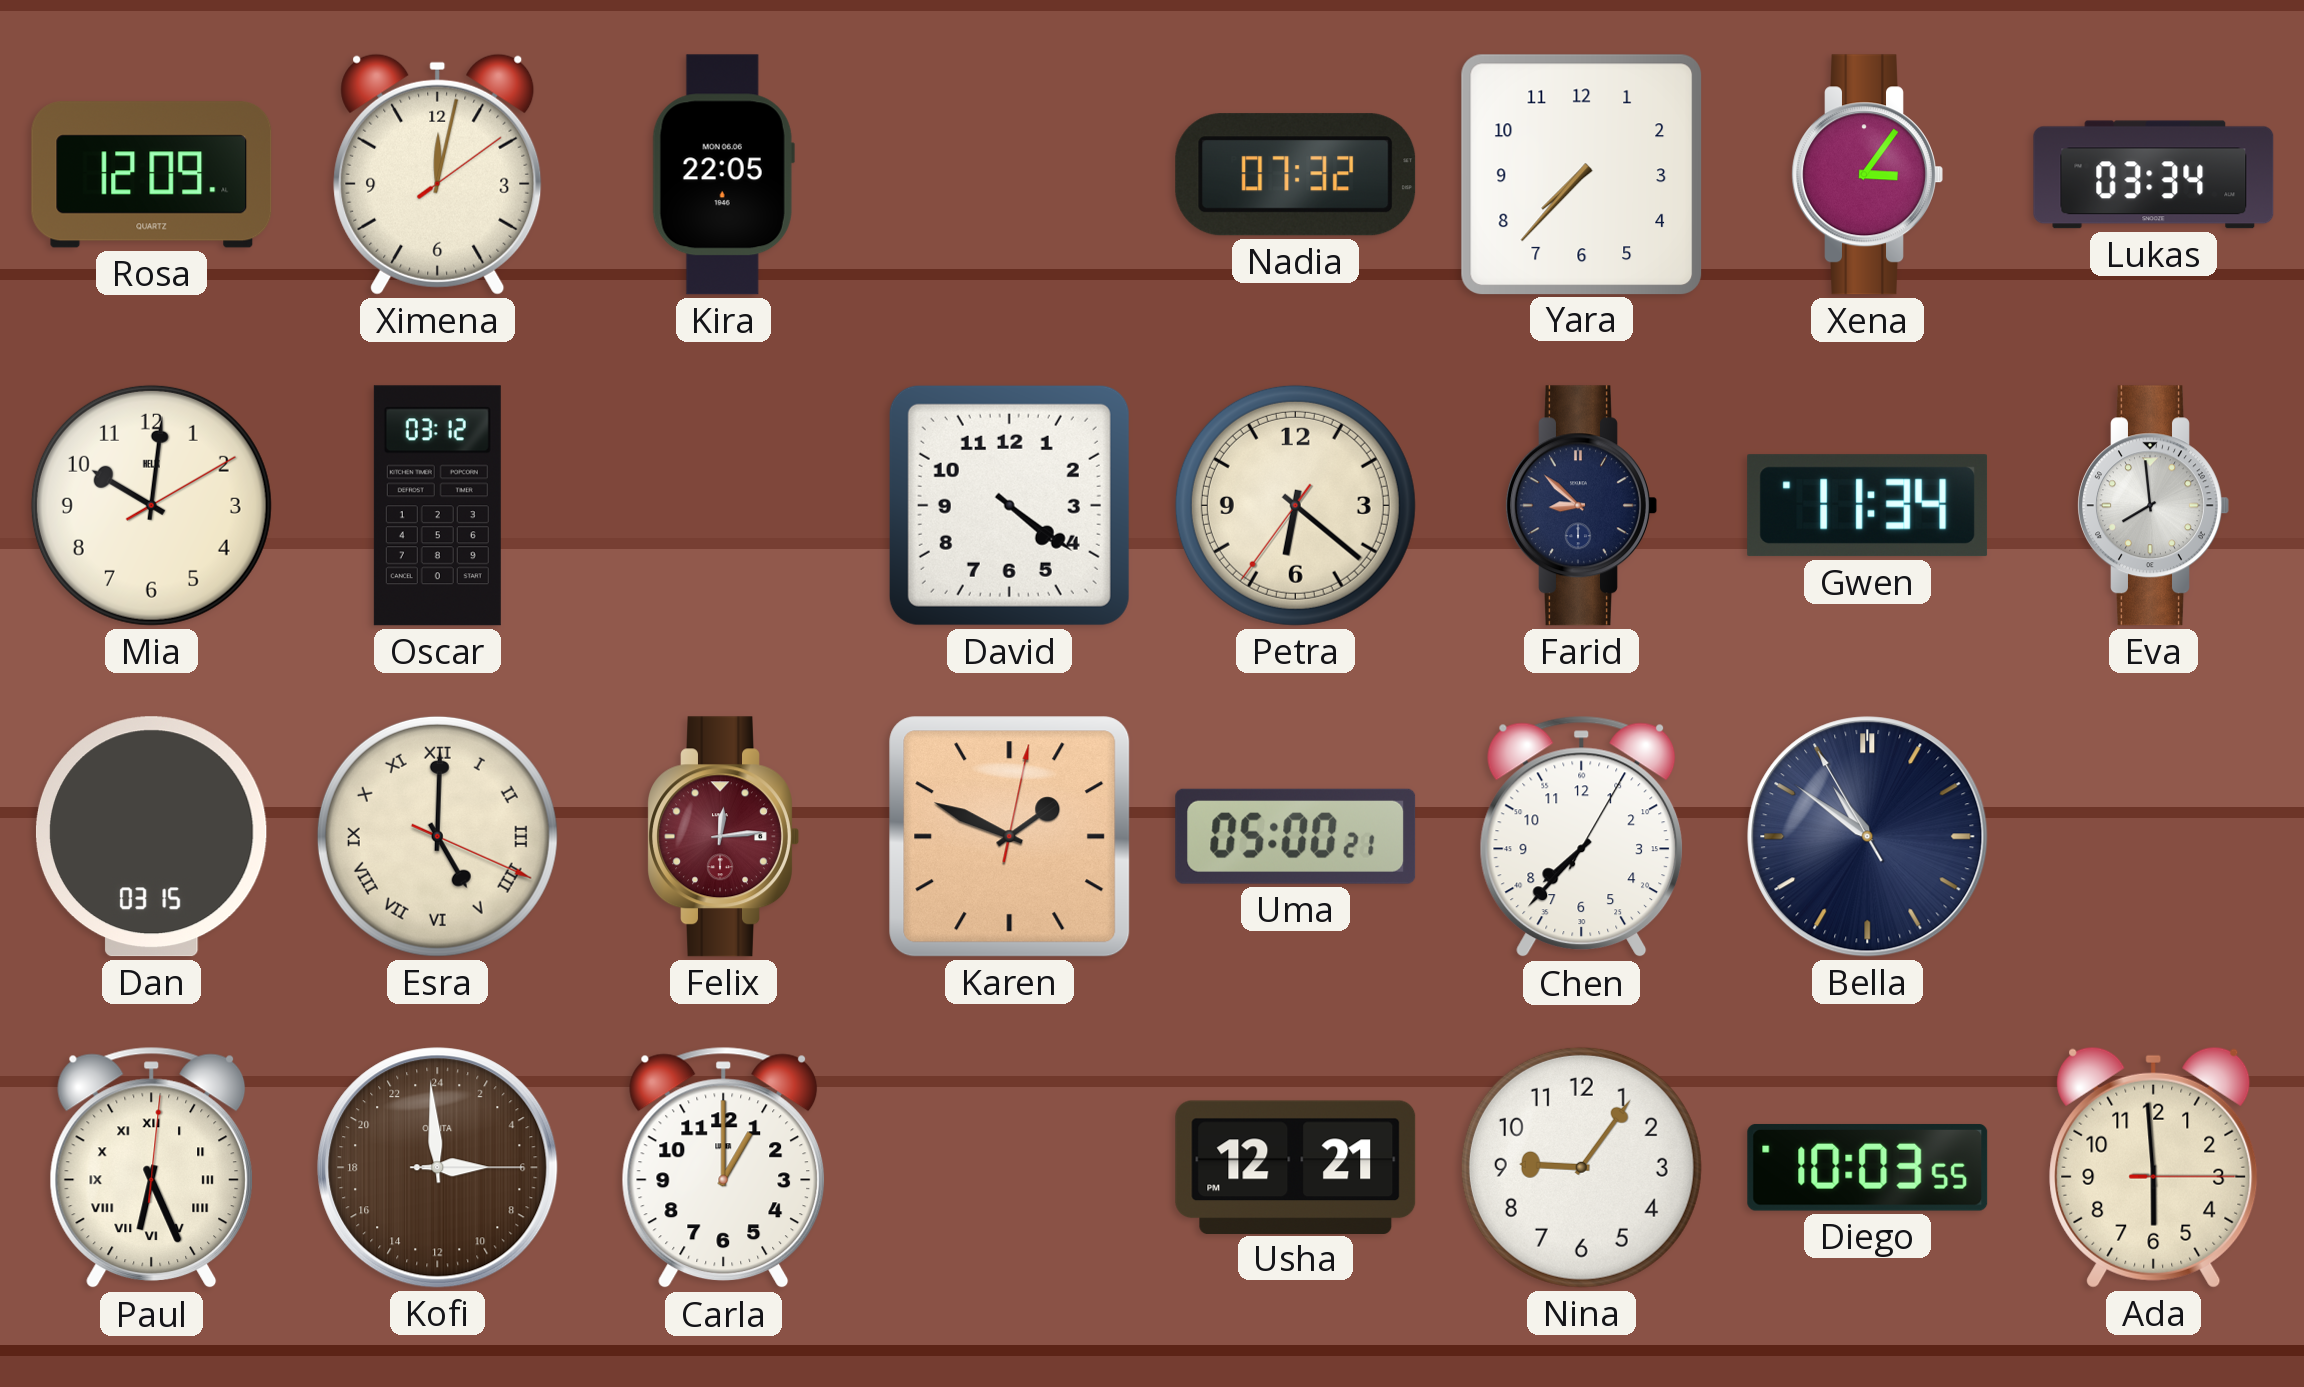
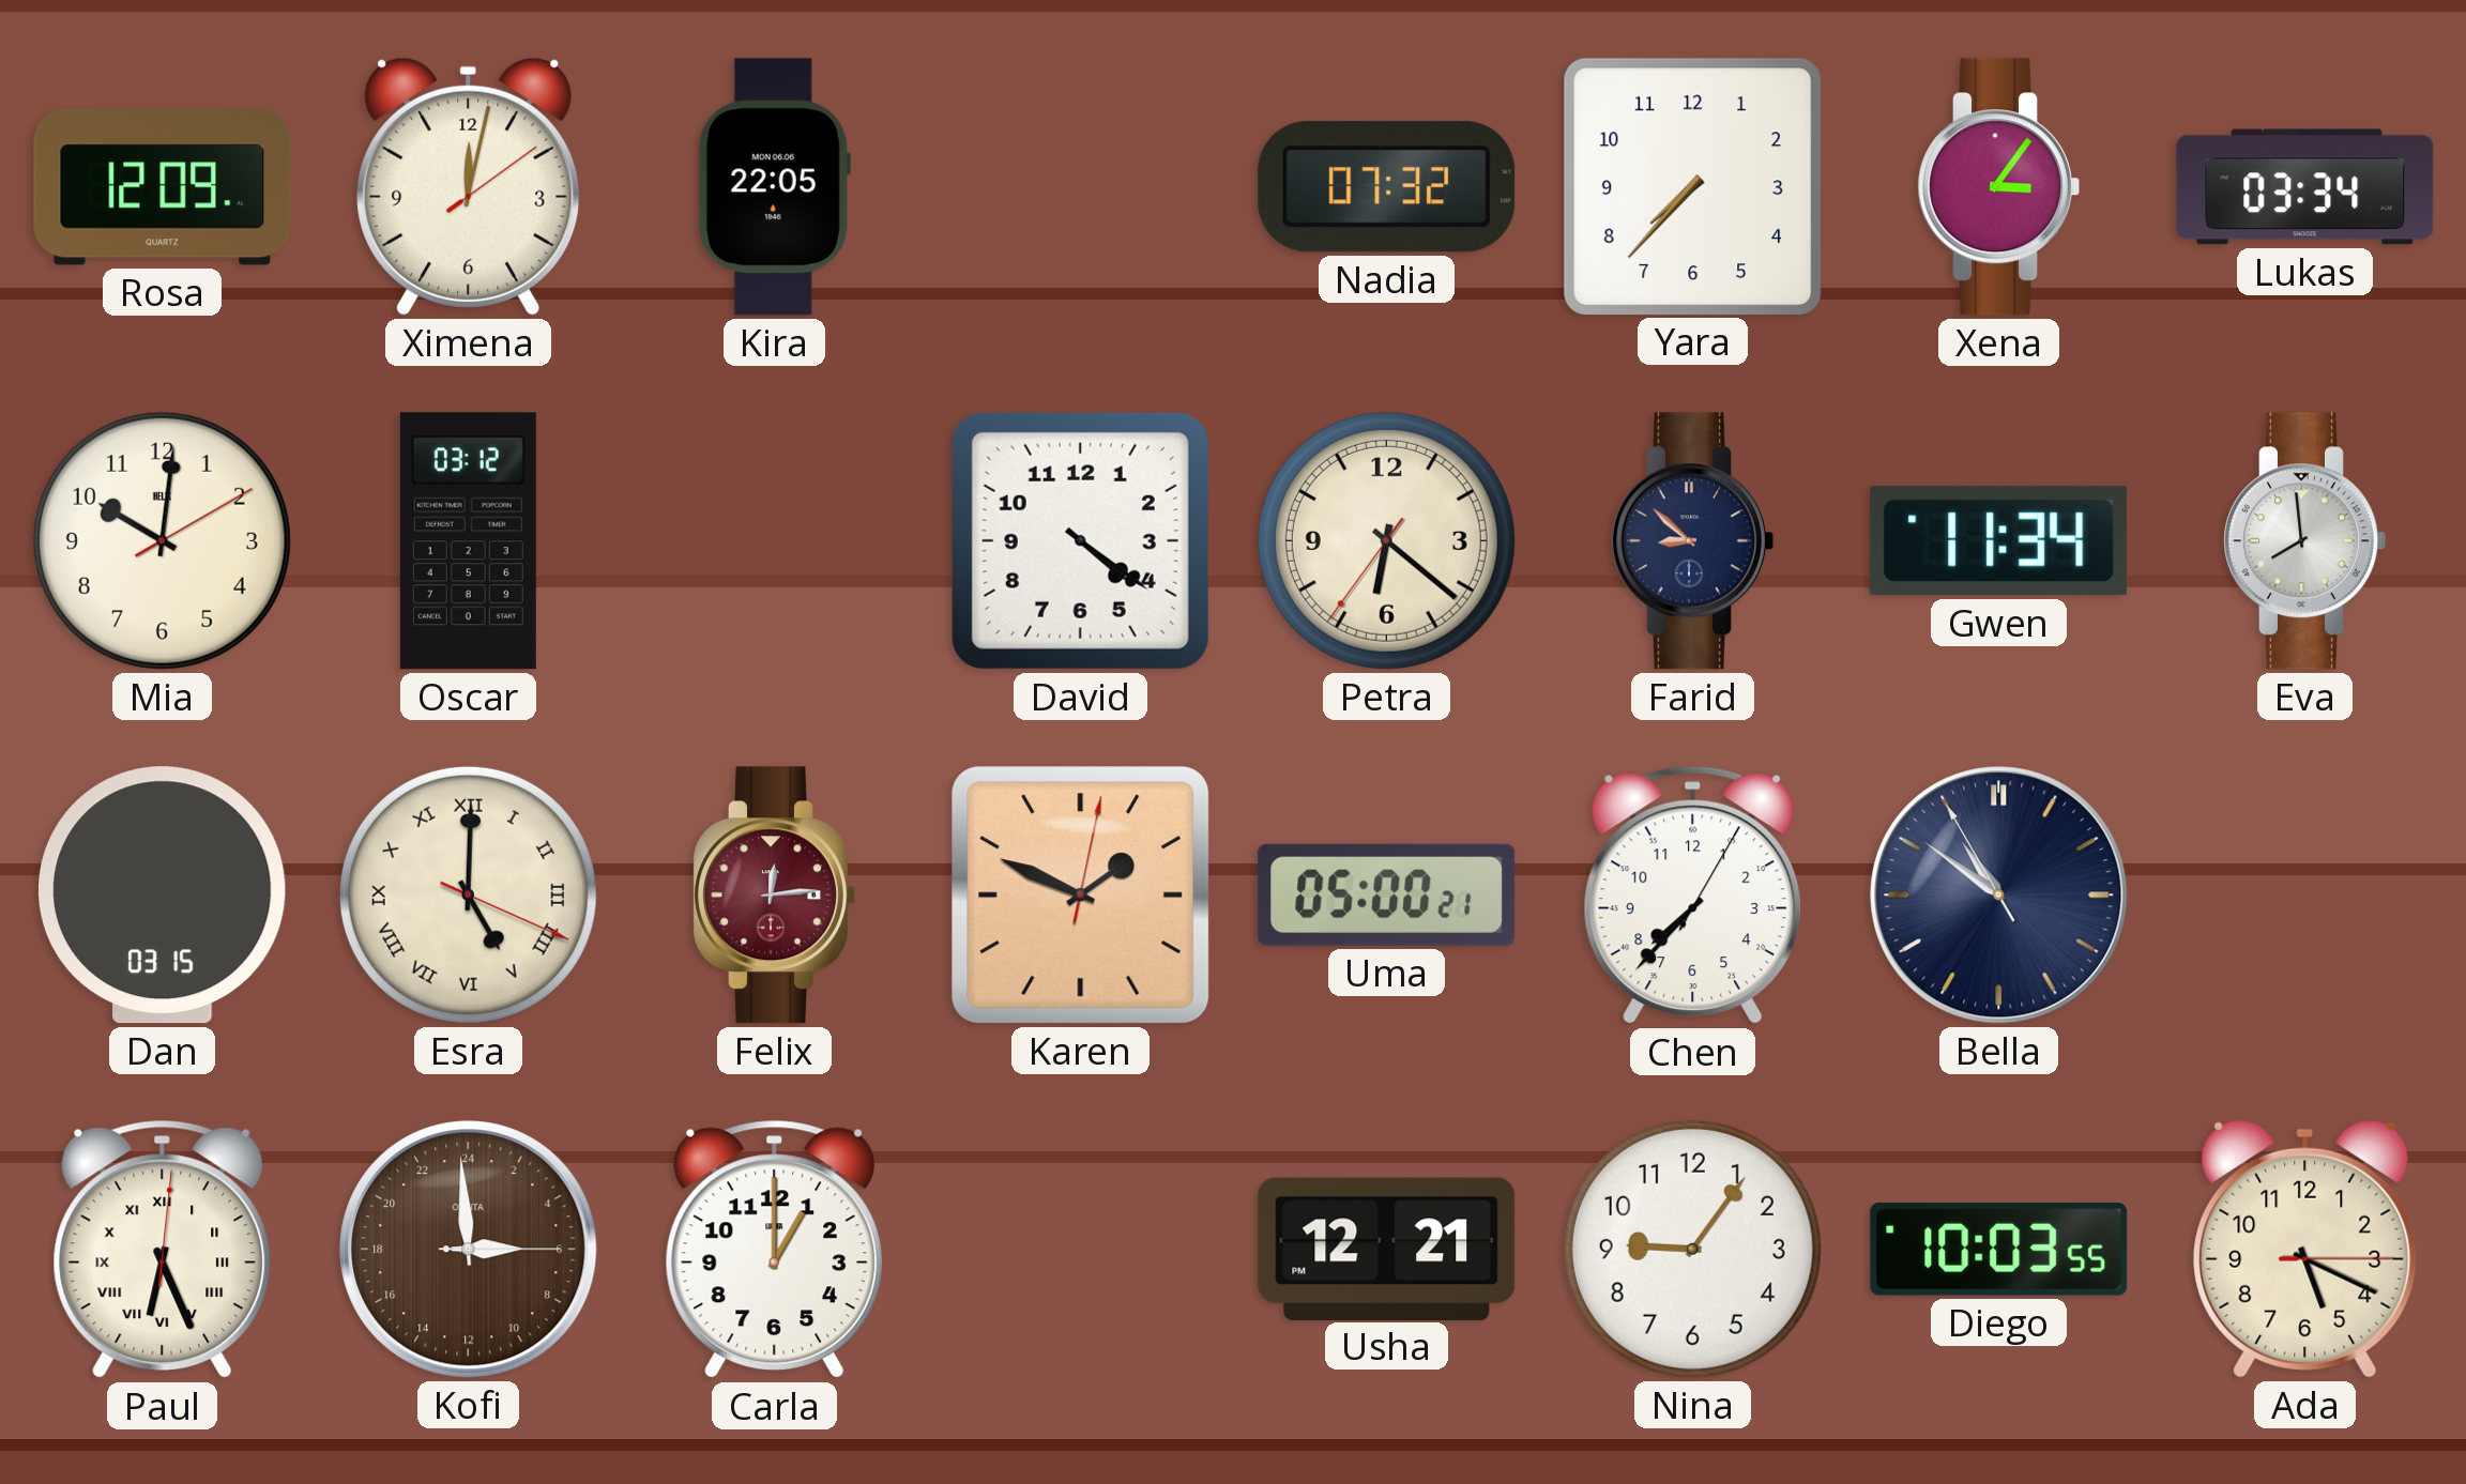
Ada: 5:59 -> 5:19
